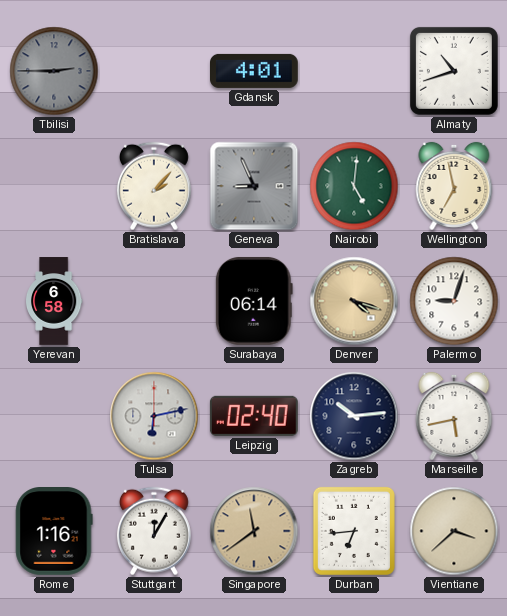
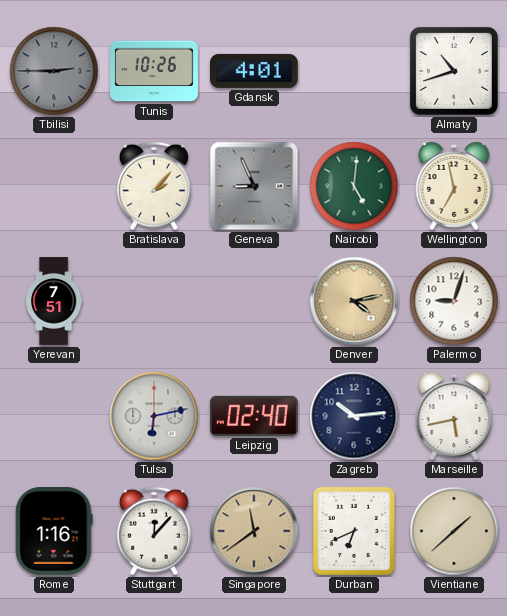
Tunis: none -> 10:26
Yerevan: 6:58 -> 7:51
Surabaya: 06:14 -> none
Denver: 4:18 -> 4:13
Stuttgart: 12:05 -> 12:07
Durban: 6:44 -> 6:41
Vientiane: 3:38 -> 1:38
